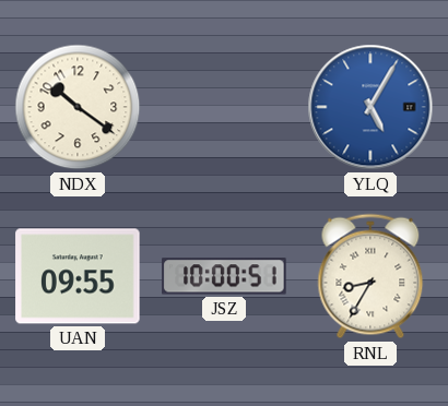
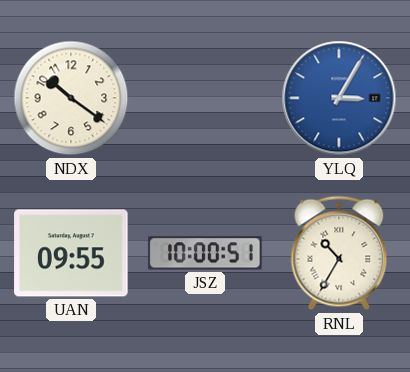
YLQ: 5:05 -> 3:05
RNL: 8:35 -> 10:35
